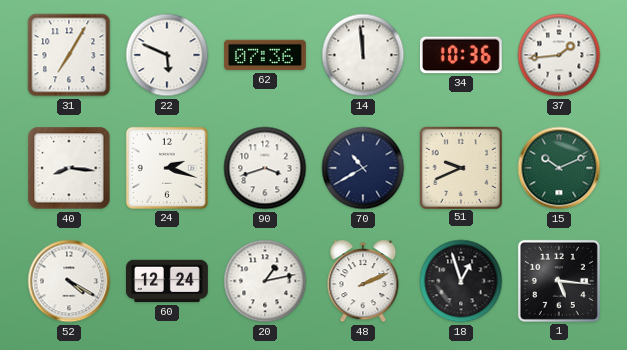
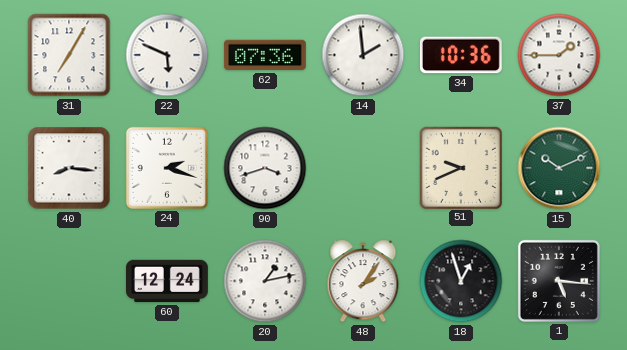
14: 11:59 -> 1:59
37: 1:44 -> 1:45
70: 10:40 -> none
52: 4:20 -> none
48: 2:11 -> 2:06
